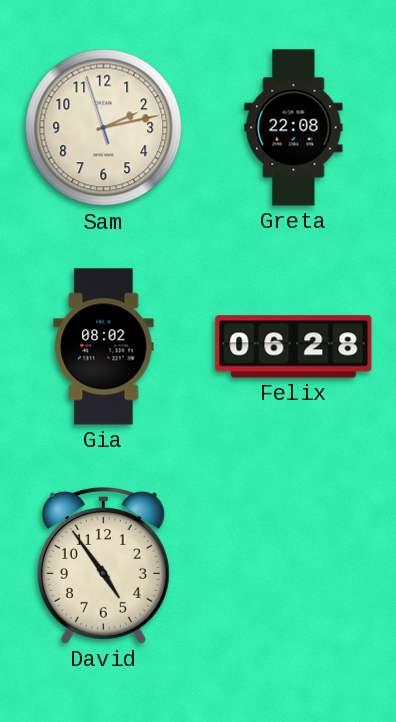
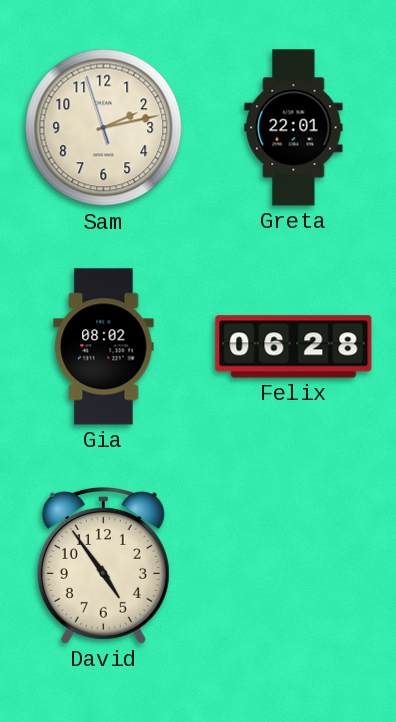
Greta: 22:08 -> 22:01
